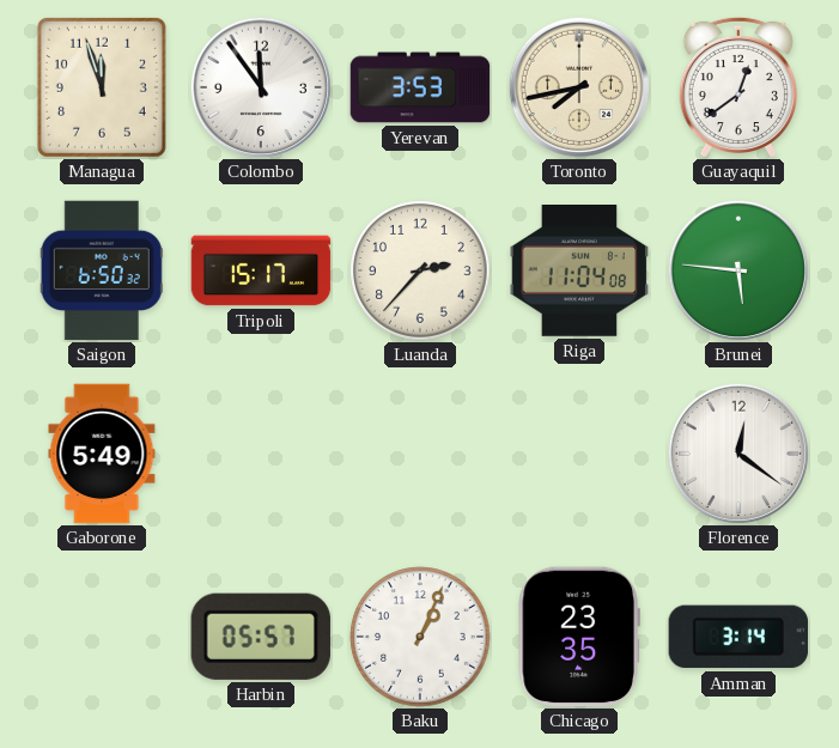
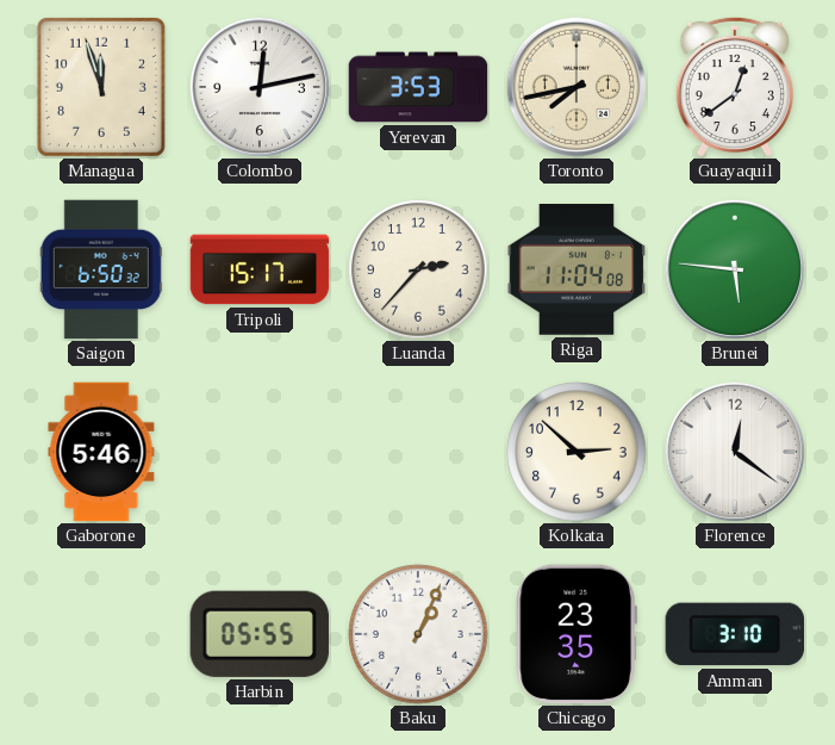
Colombo: 11:54 -> 12:13
Gaborone: 5:49 -> 5:46
Kolkata: none -> 2:52
Harbin: 05:57 -> 05:55
Amman: 3:14 -> 3:10
